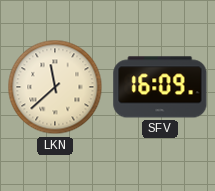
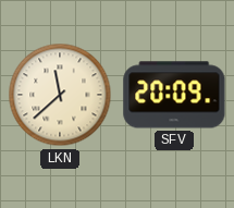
SFV: 16:09 -> 20:09
